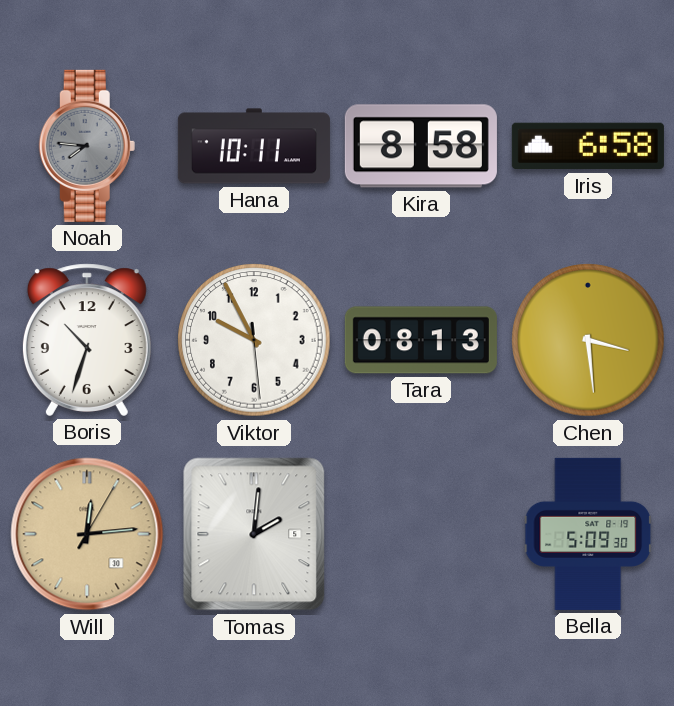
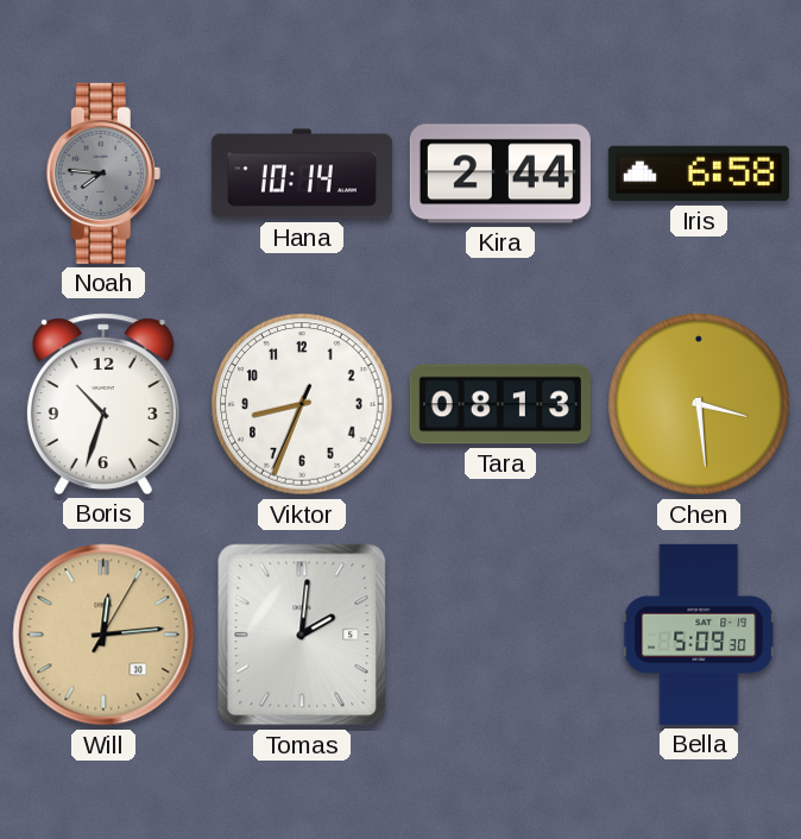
Hana: 10:11 -> 10:14
Kira: 8:58 -> 2:44
Viktor: 9:55 -> 8:33
